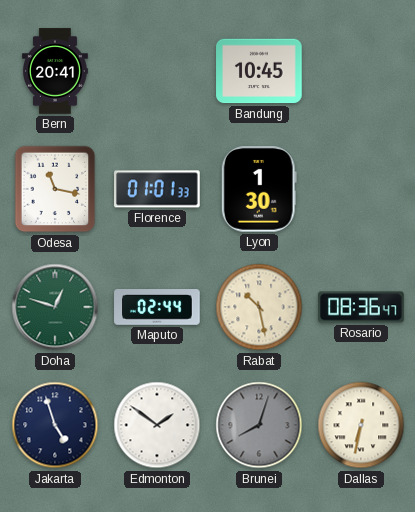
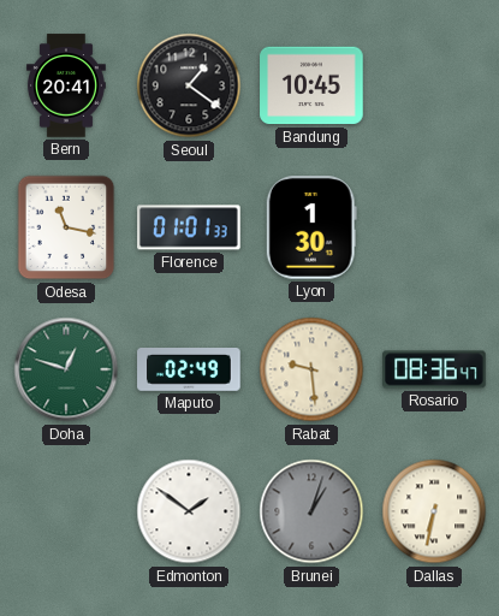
Seoul: none -> 1:21
Maputo: 02:44 -> 02:49
Rabat: 10:28 -> 9:29
Jakarta: 4:57 -> none
Brunei: 8:03 -> 1:03
